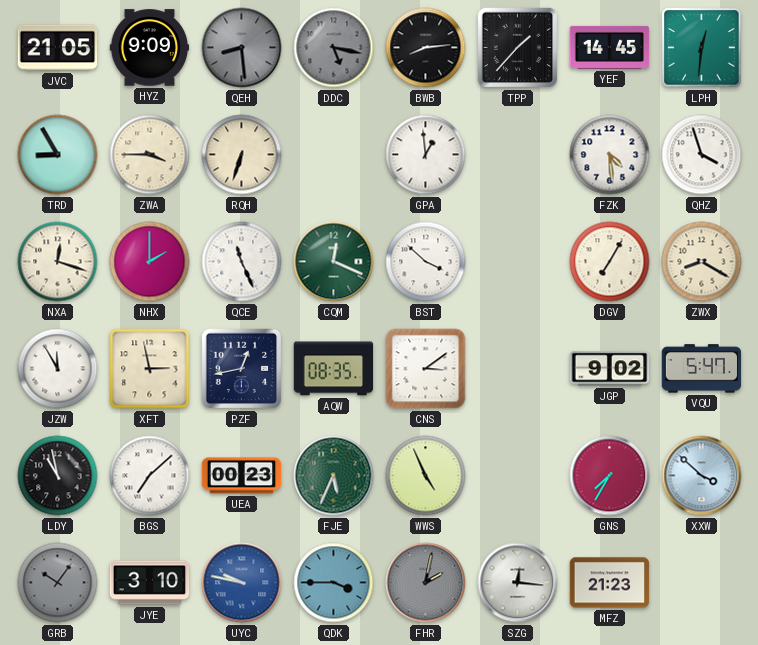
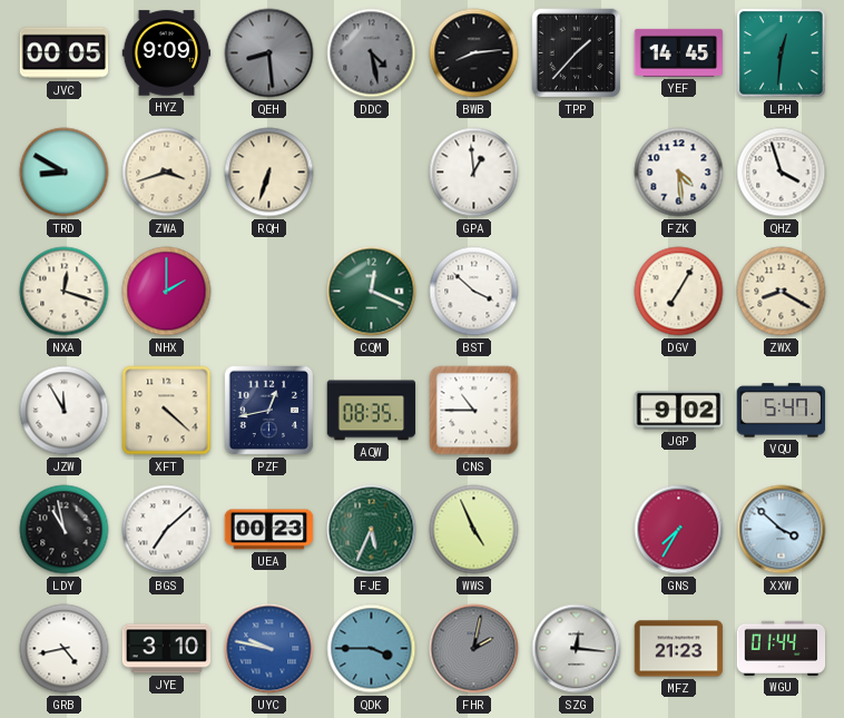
JVC: 21:05 -> 00:05
DDC: 5:17 -> 4:28
TRD: 8:55 -> 8:50
ZWA: 3:45 -> 3:42
QCE: 11:26 -> none
XFT: 2:58 -> 4:22
CNS: 3:09 -> 10:45
GRB: 10:06 -> 4:43
GRB dial: grey -> white
WGU: none -> 01:44
